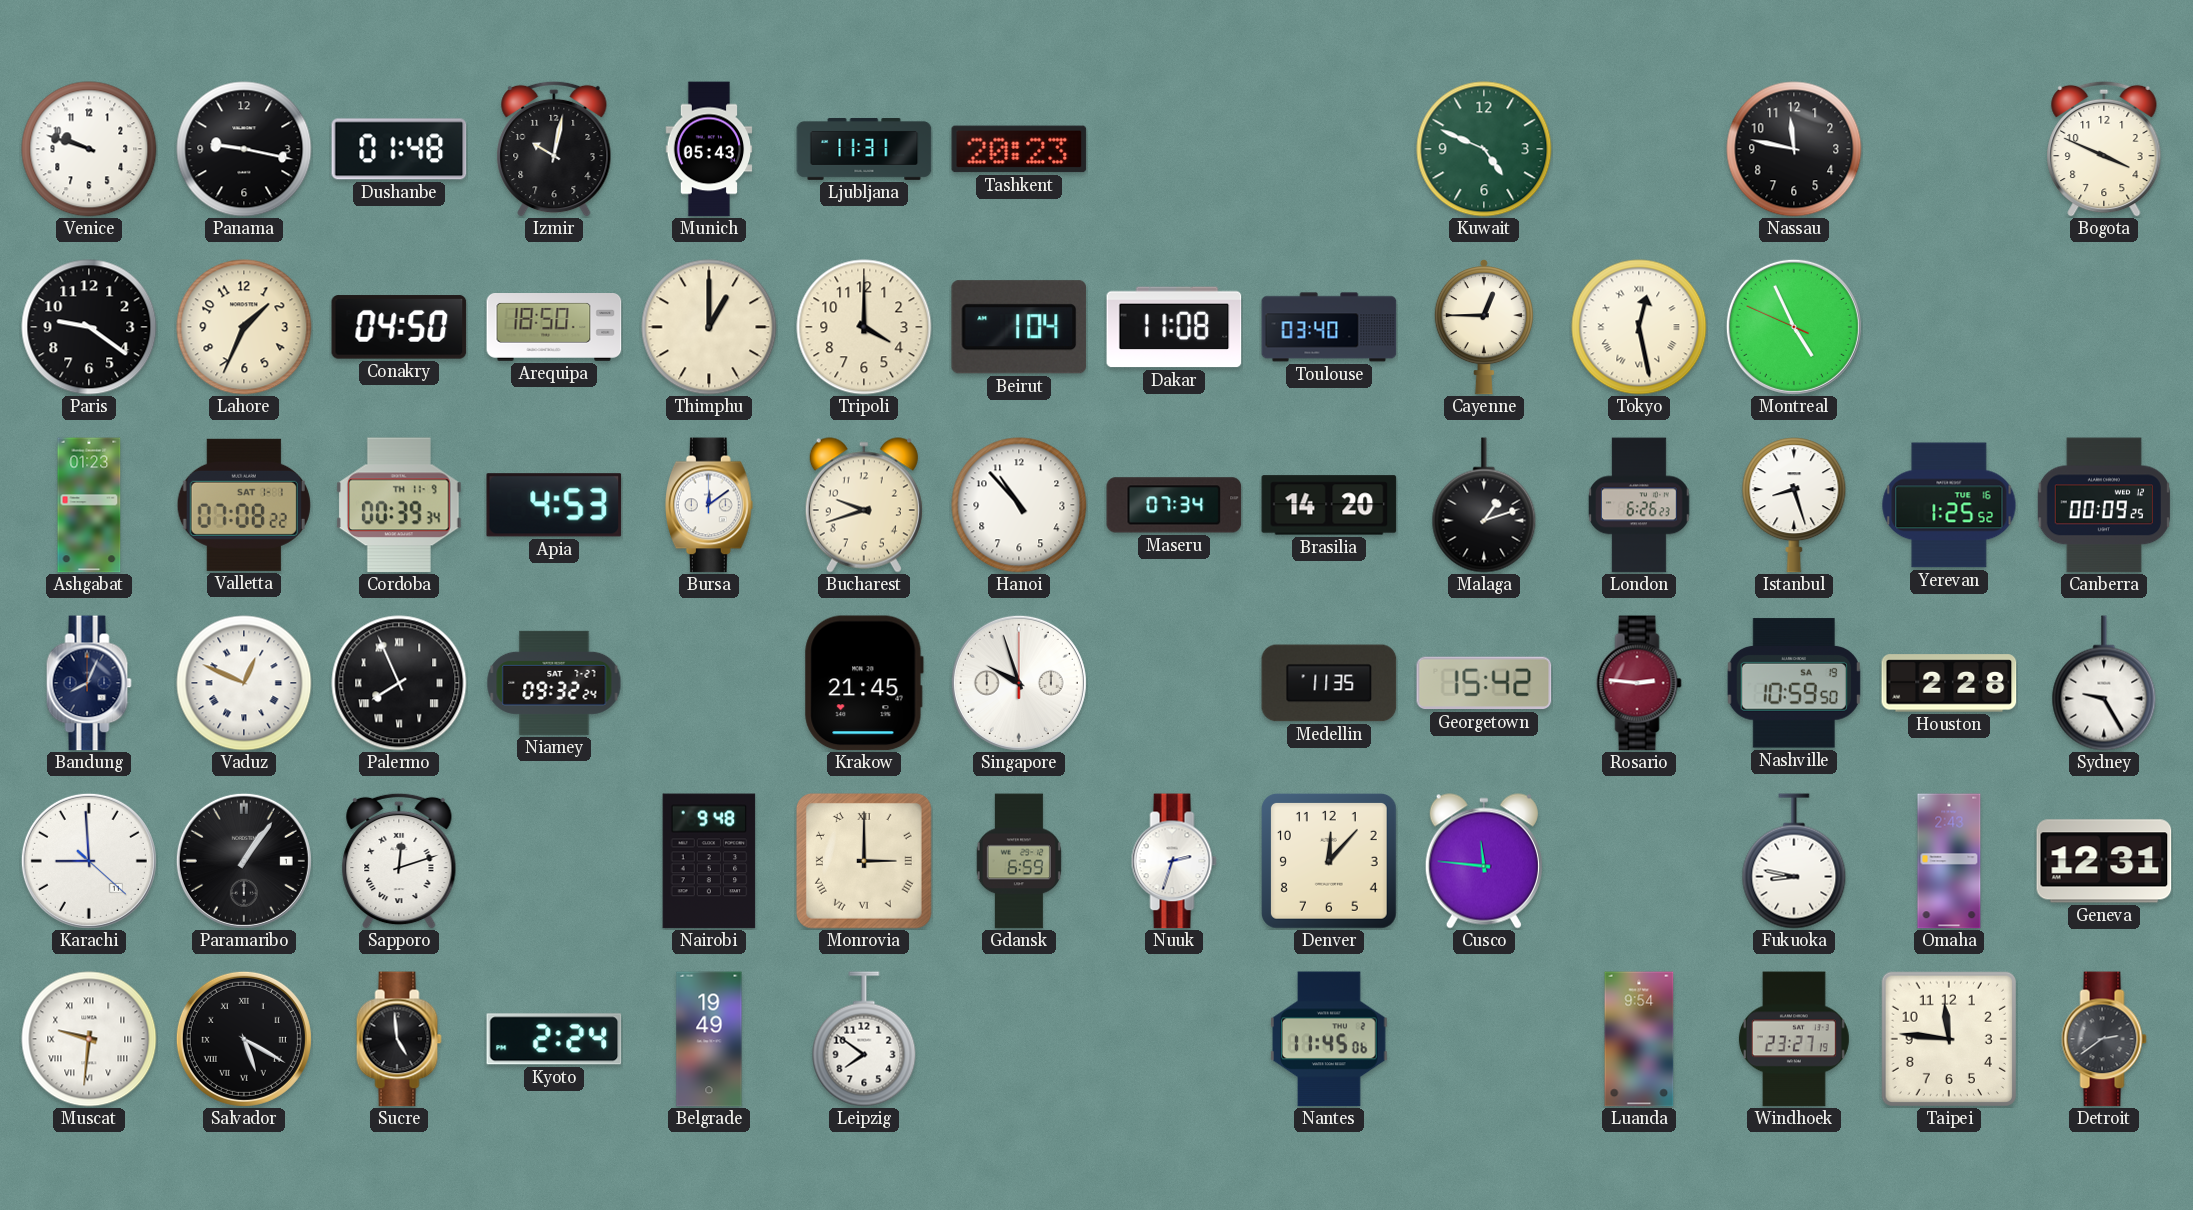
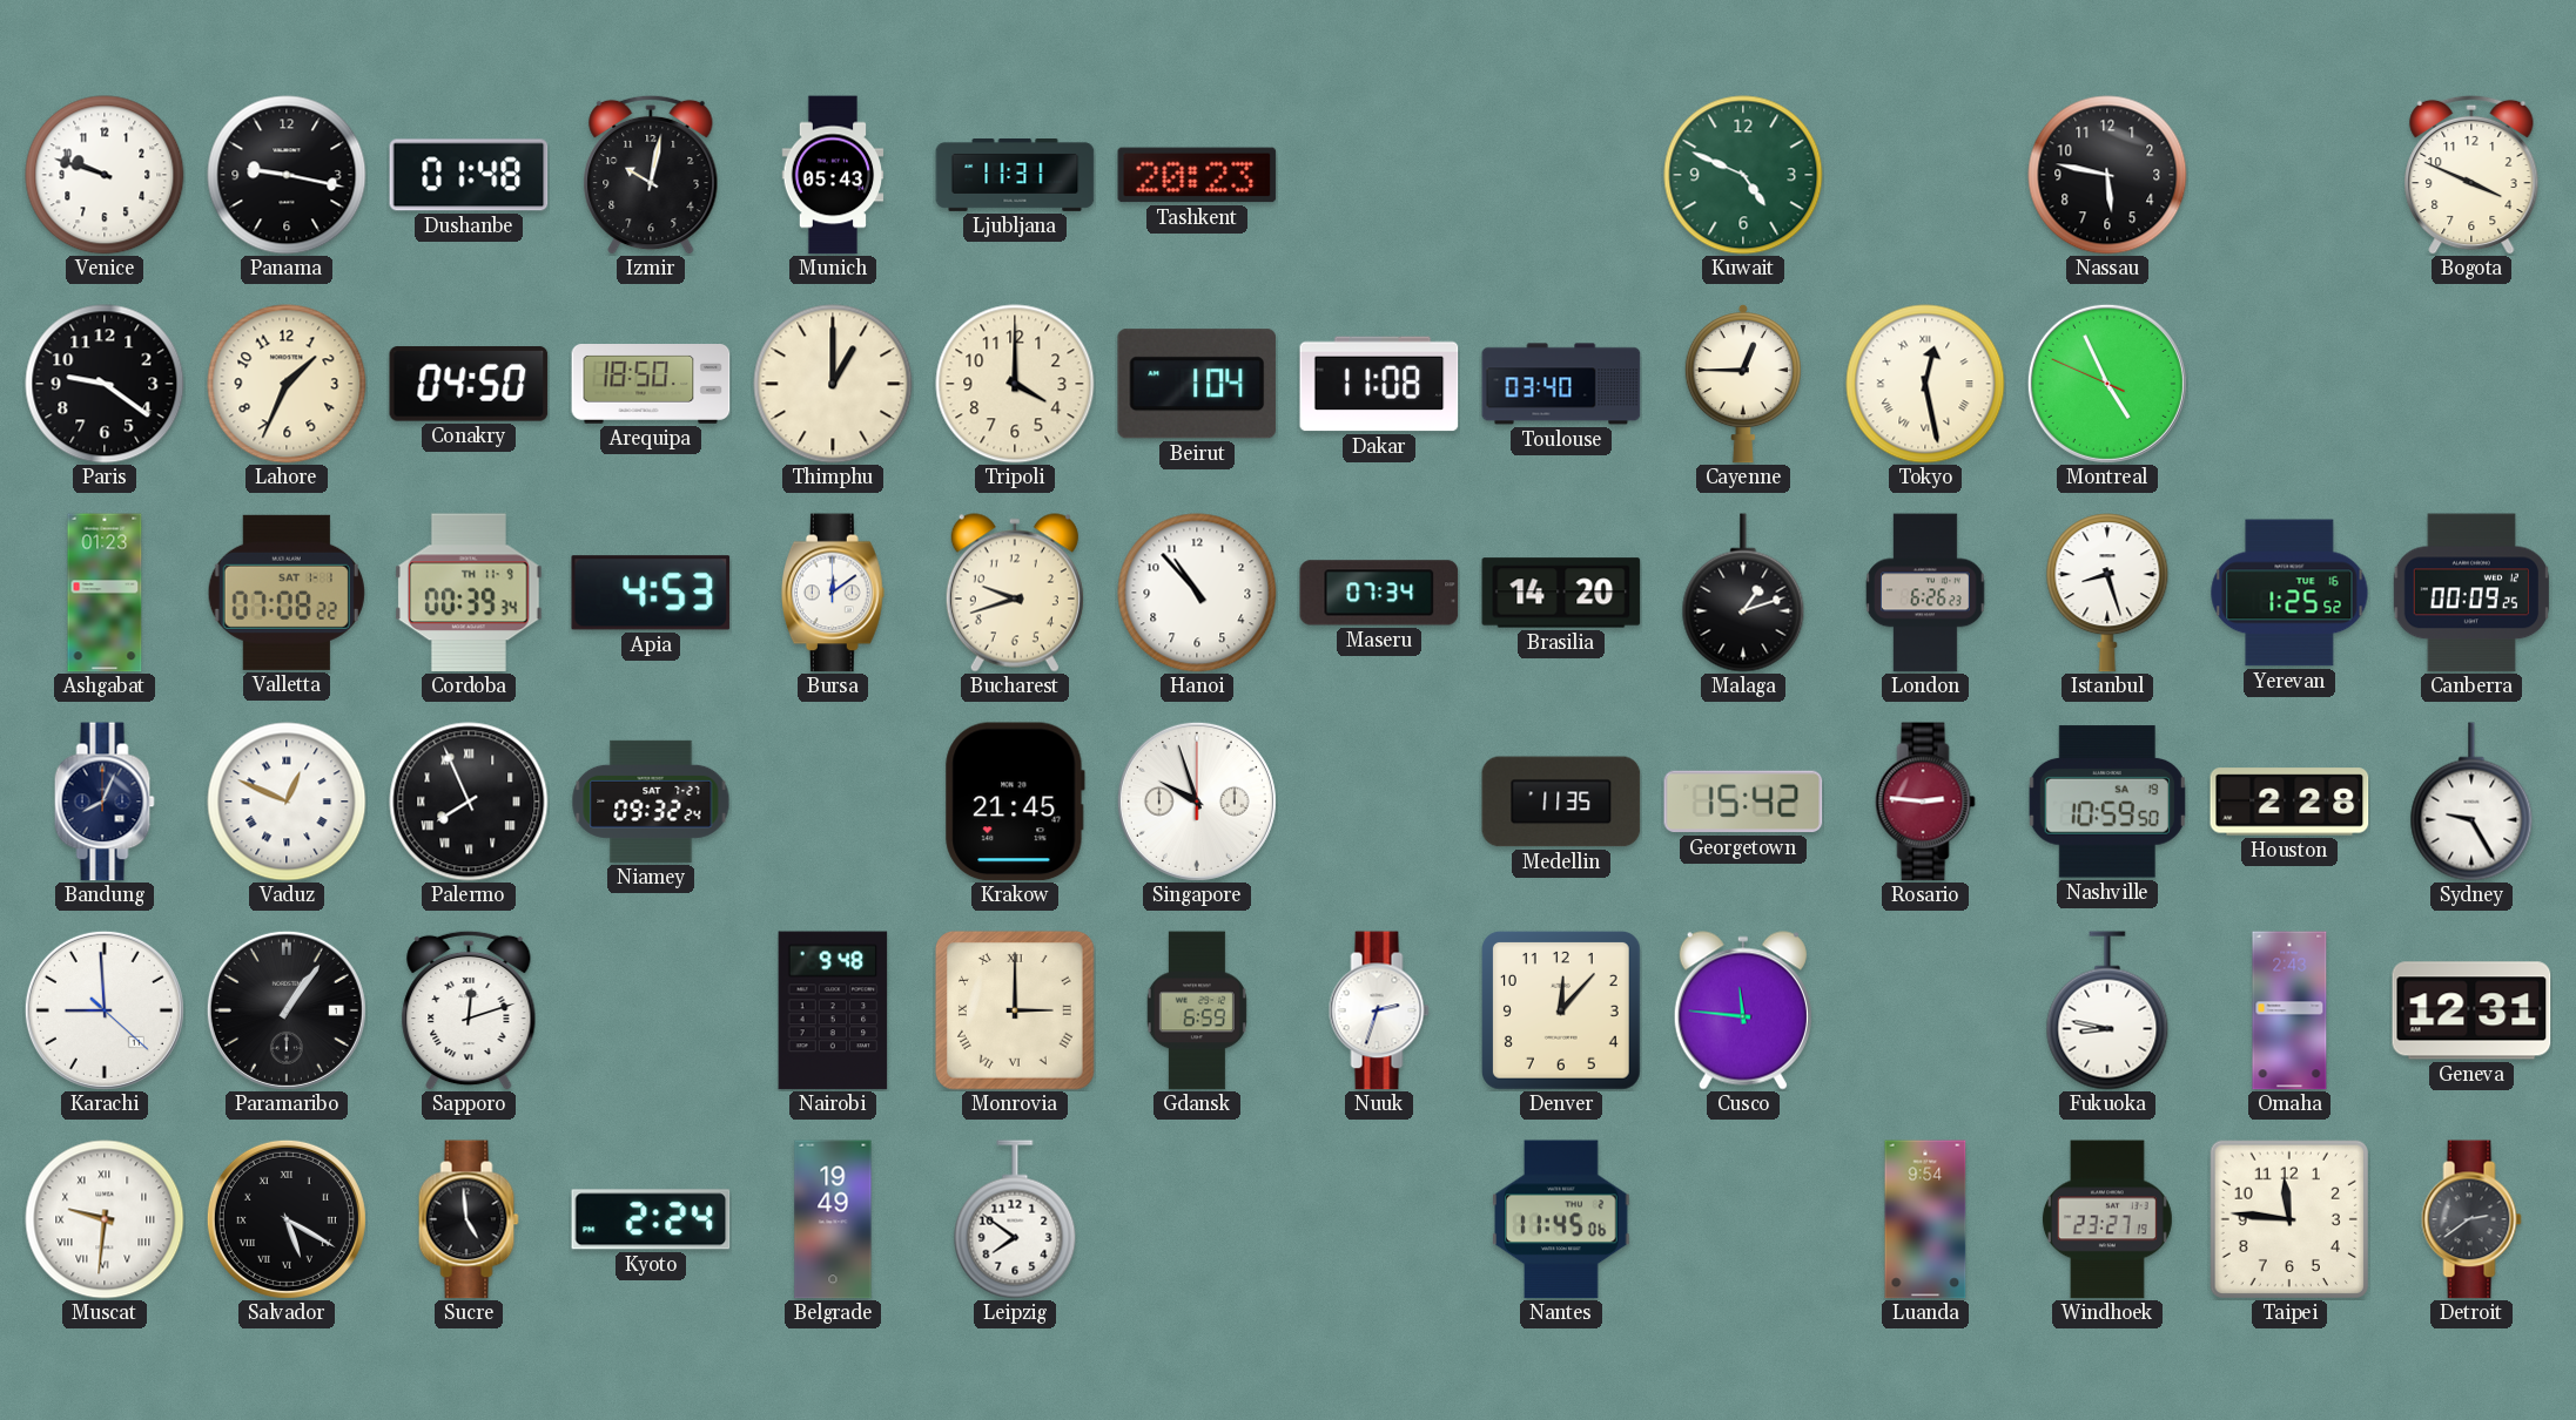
Nassau: 11:47 -> 5:47
